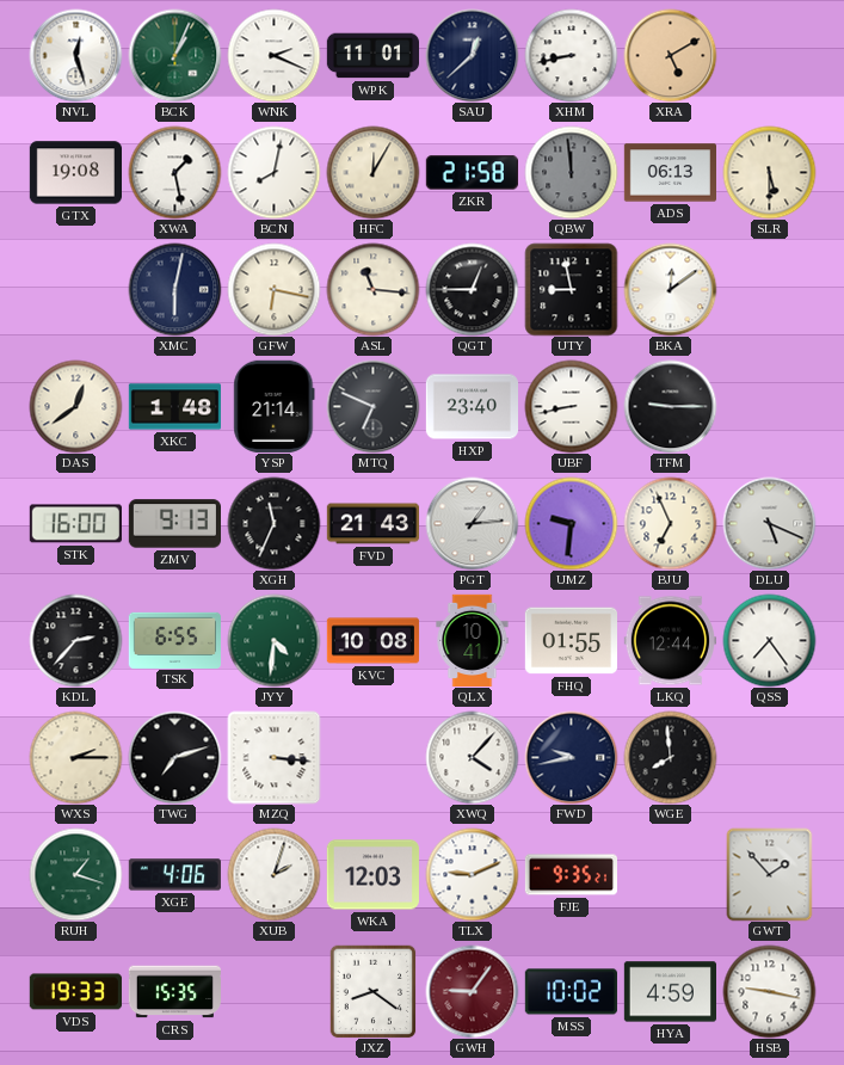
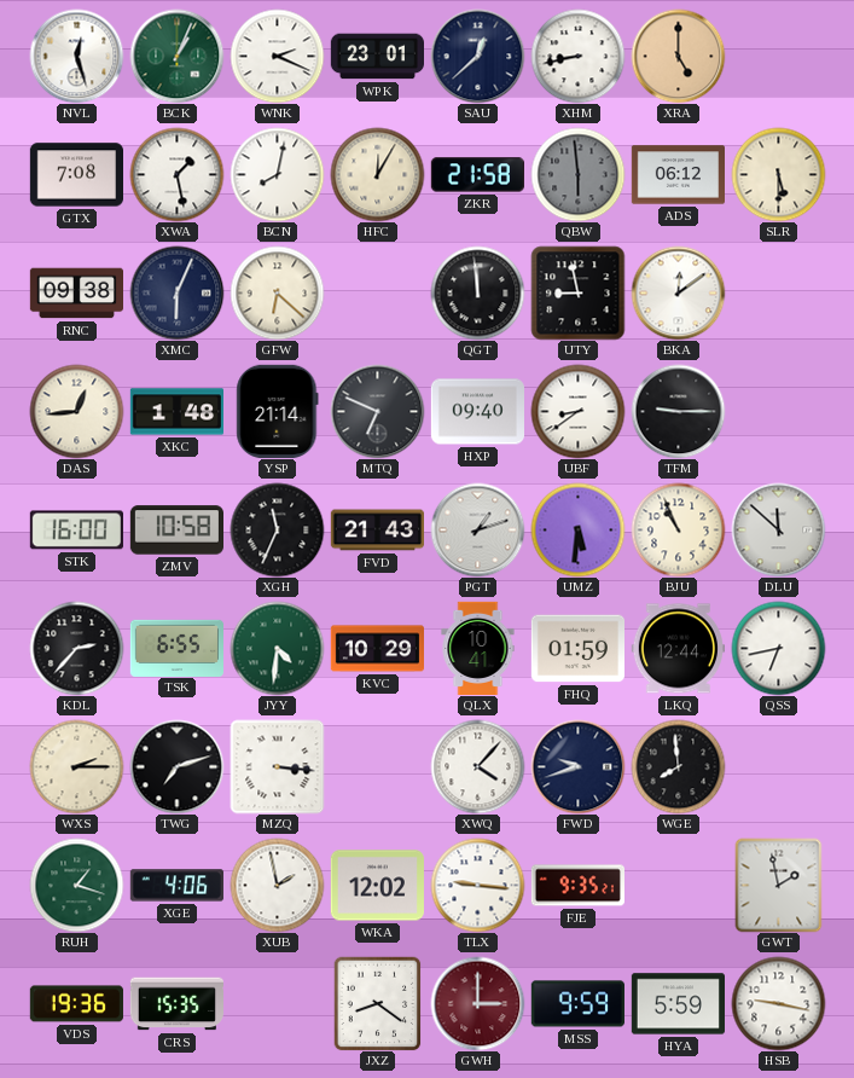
WPK: 11:01 -> 23:01
XRA: 5:10 -> 5:00
GTX: 19:08 -> 7:08
QBW: 11:59 -> 5:59
ADS: 06:13 -> 06:12
RNC: none -> 09:38
XMC: 6:02 -> 6:04
GFW: 6:17 -> 6:22
ASL: 11:16 -> none
QGT: 12:45 -> 11:59
DAS: 12:39 -> 12:44
HXP: 23:40 -> 09:40
UBF: 8:43 -> 8:39
ZMV: 9:13 -> 10:58
PGT: 1:14 -> 1:12
UMZ: 9:31 -> 5:31
BJU: 6:56 -> 10:56
DLU: 5:19 -> 11:52
KVC: 10:08 -> 10:29
FHQ: 01:55 -> 01:59
QSS: 7:24 -> 6:43
FWD: 9:43 -> 9:42
XUB: 2:03 -> 1:58
WKA: 12:03 -> 12:02
TLX: 9:11 -> 9:16
GWT: 1:53 -> 1:58
VDS: 19:33 -> 19:36
GWH: 9:06 -> 3:00
MSS: 10:02 -> 9:59
HYA: 4:59 -> 5:59
